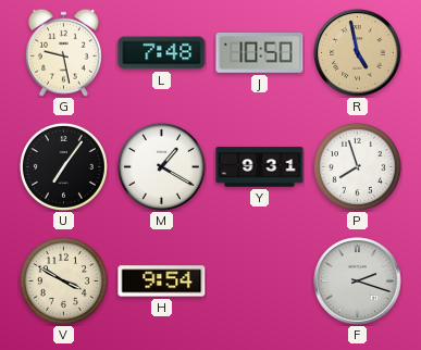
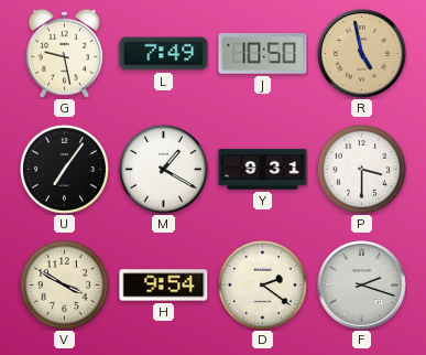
L: 7:48 -> 7:49
P: 7:57 -> 3:30
D: none -> 2:21
